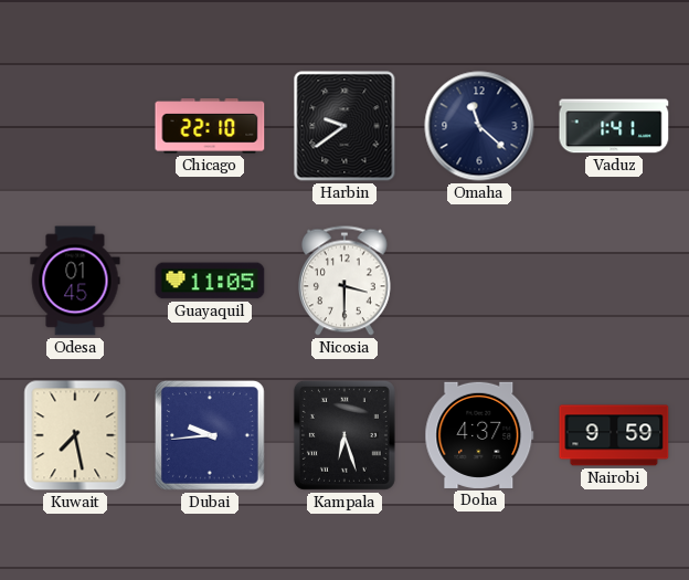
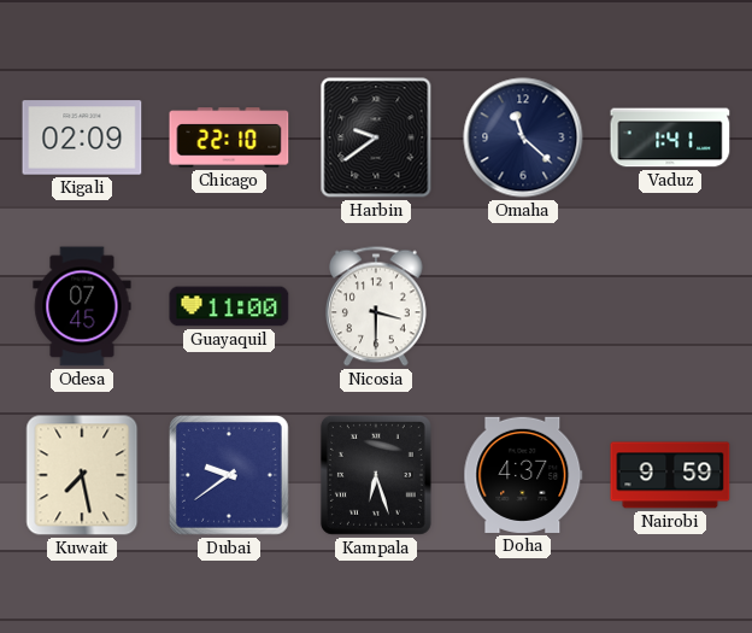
Kigali: none -> 02:09
Odesa: 01:45 -> 07:45
Guayaquil: 11:05 -> 11:00
Dubai: 9:44 -> 9:39
